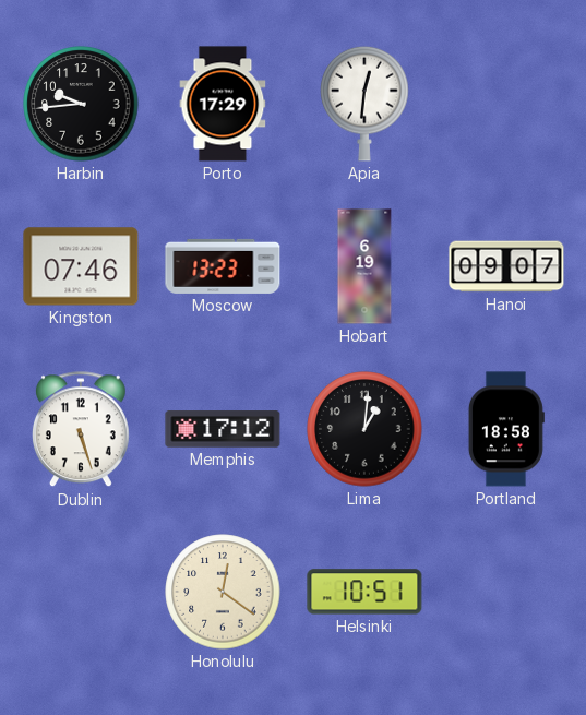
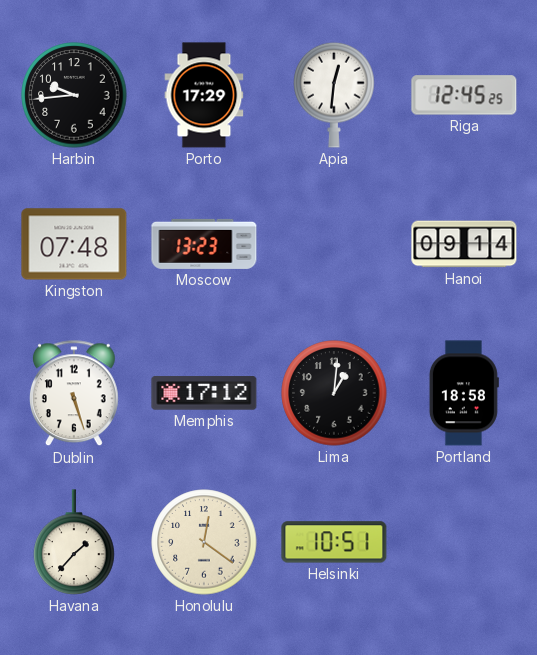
Riga: none -> 12:45
Kingston: 07:46 -> 07:48
Hobart: 6:19 -> none
Hanoi: 09:07 -> 09:14
Havana: none -> 1:37
